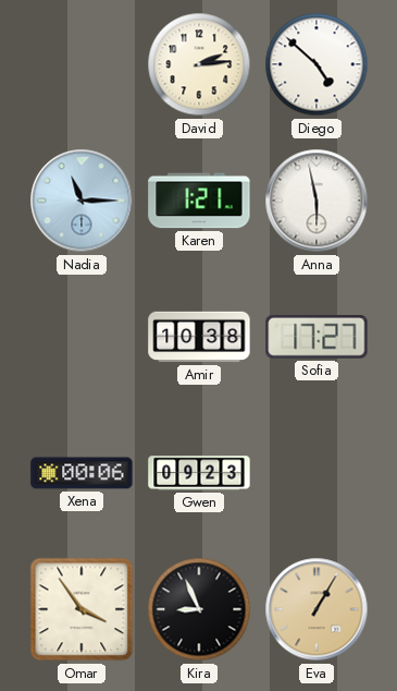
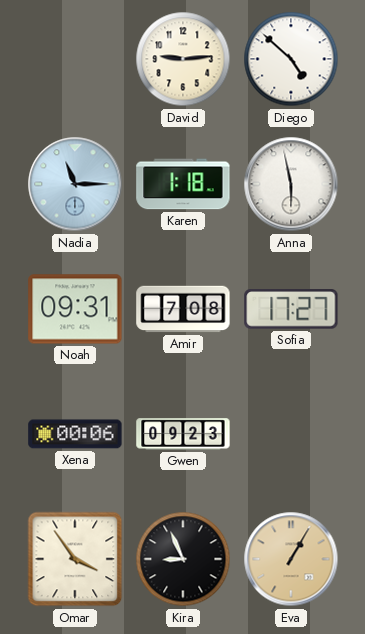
David: 2:14 -> 9:14
Karen: 1:21 -> 1:18
Noah: none -> 09:31
Amir: 10:38 -> 7:08
